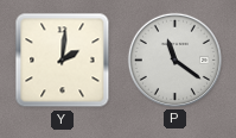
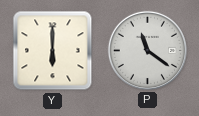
Y: 2:01 -> 6:00
